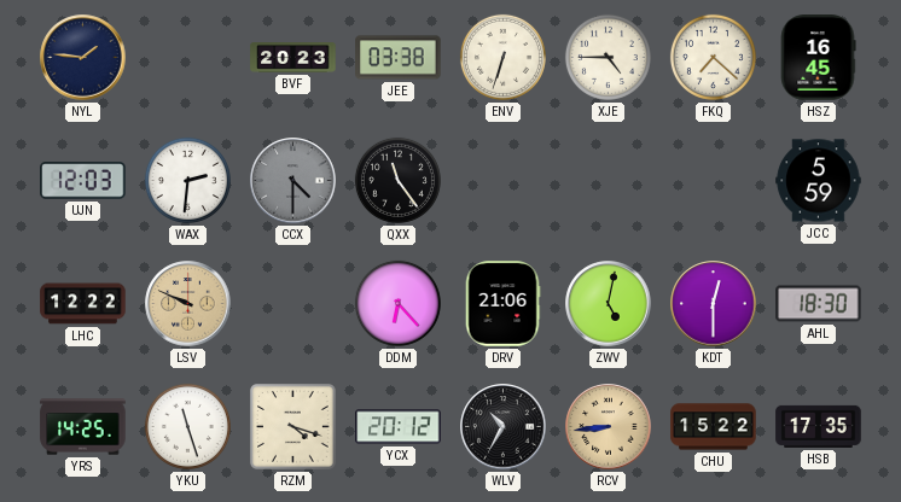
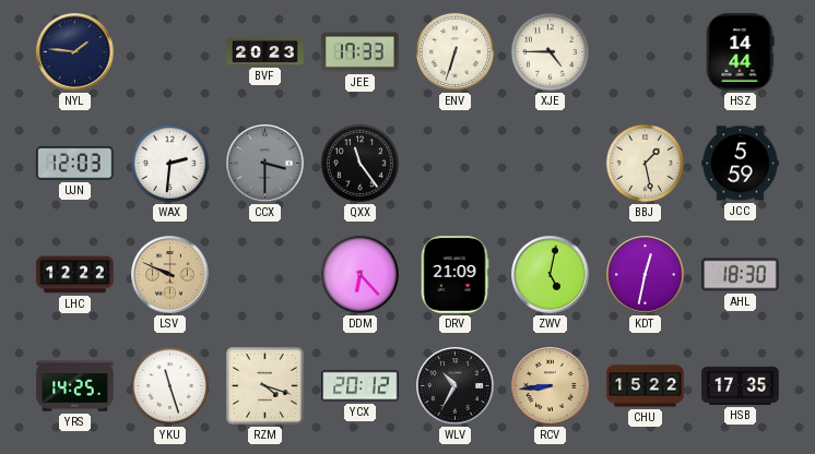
JEE: 03:38 -> 17:33
FKQ: 7:22 -> none
HSZ: 16:45 -> 14:44
CCX: 4:30 -> 3:30
BBJ: none -> 1:28
DRV: 21:06 -> 21:09
KDT: 12:30 -> 12:32
